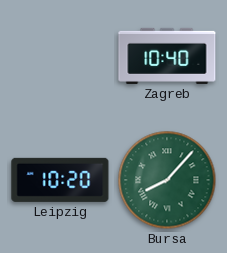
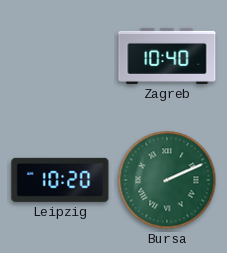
Bursa: 8:07 -> 2:11
